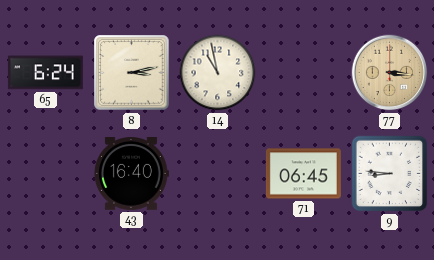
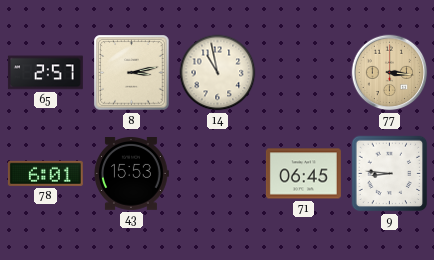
65: 6:24 -> 2:57
78: none -> 6:01
43: 16:40 -> 15:53
